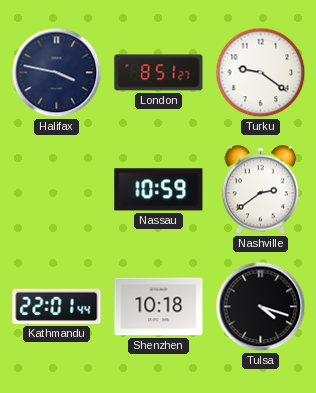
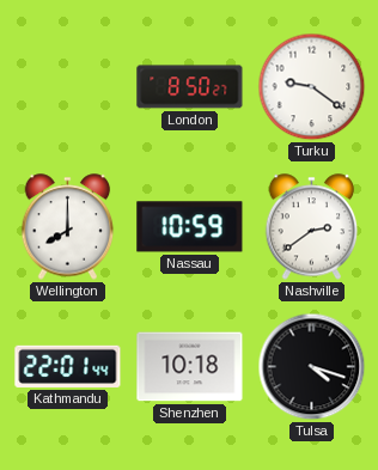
Halifax: 3:47 -> none
London: 8:51 -> 8:50
Wellington: none -> 8:00
